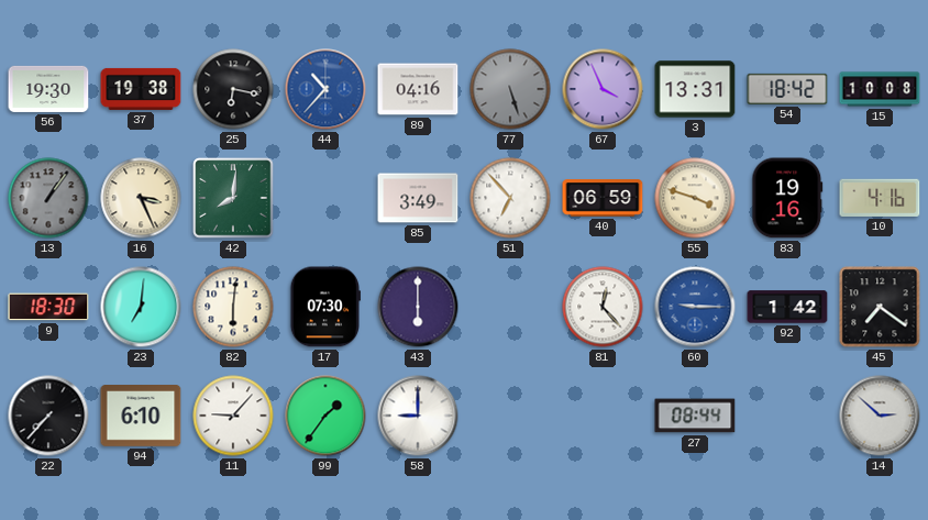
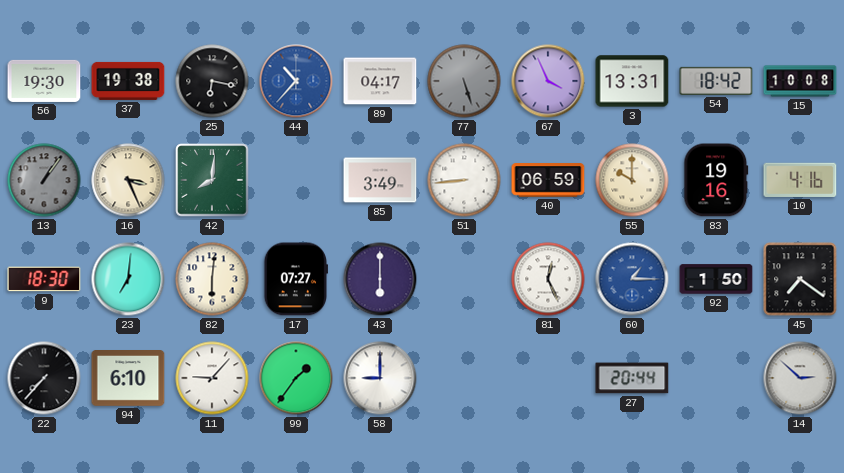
89: 04:16 -> 04:17
51: 6:53 -> 8:44
55: 3:48 -> 10:00
17: 07:30 -> 07:27
81: 12:23 -> 12:26
60: 9:15 -> 1:15
92: 1:42 -> 1:50
27: 08:44 -> 20:44
